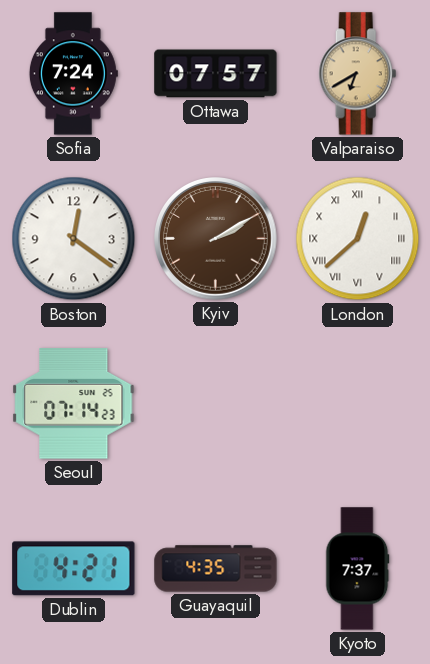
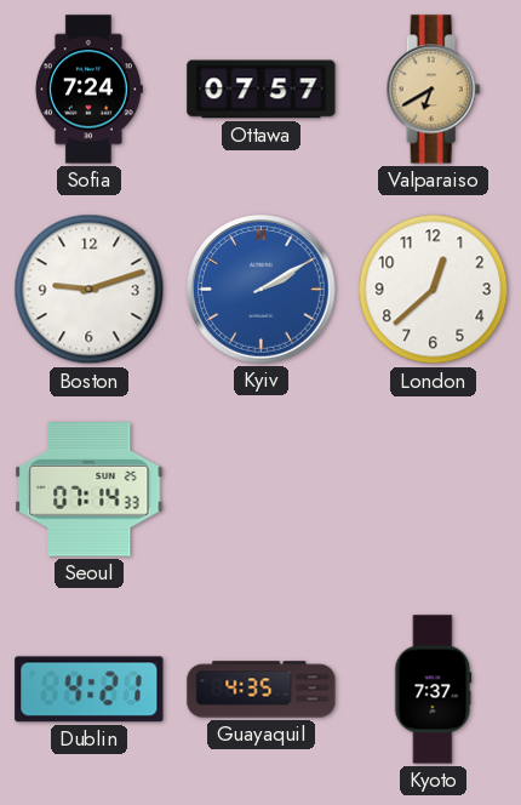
Boston: 12:21 -> 9:12
Kyiv dial: brown -> blue
London numerals: Roman -> Arabic
Seoul: 07:14:23 -> 07:14:33
